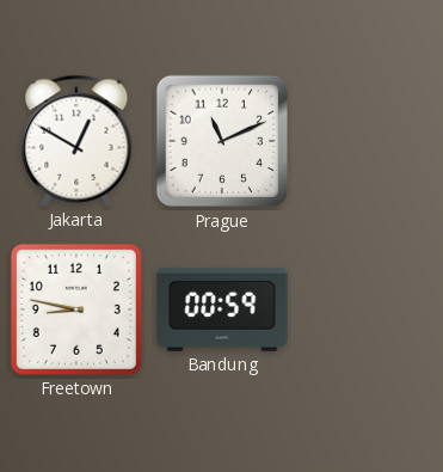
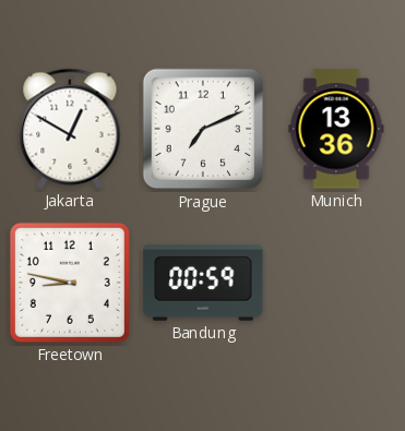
Prague: 11:11 -> 7:11
Munich: none -> 13:36
